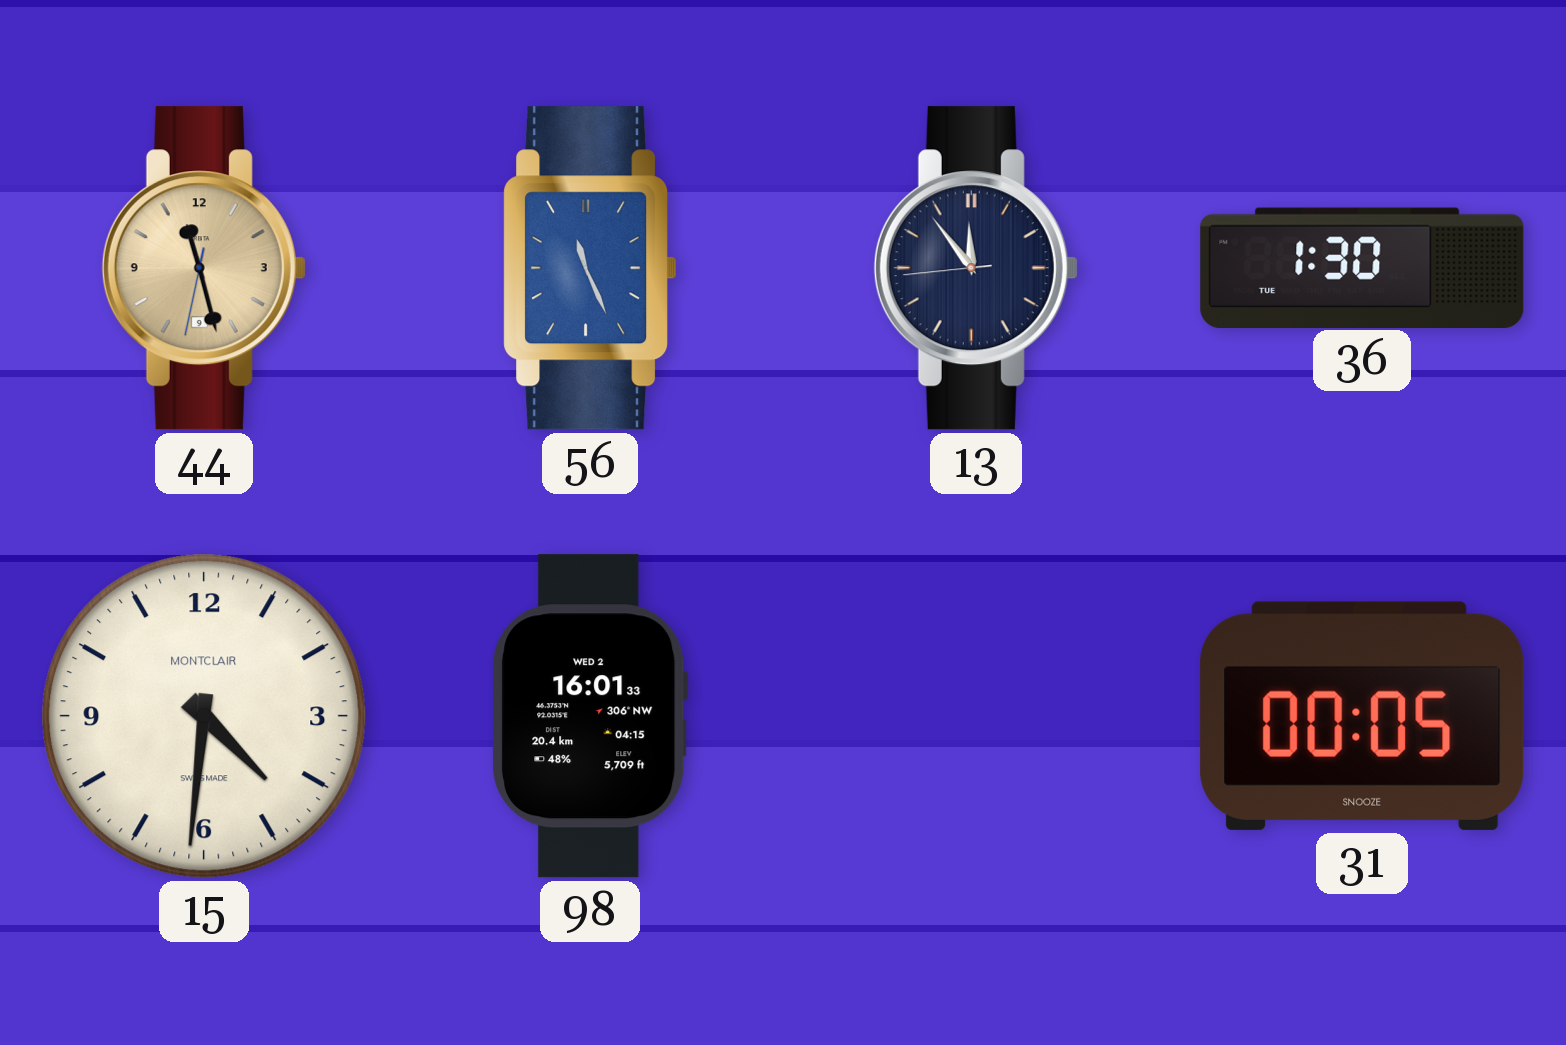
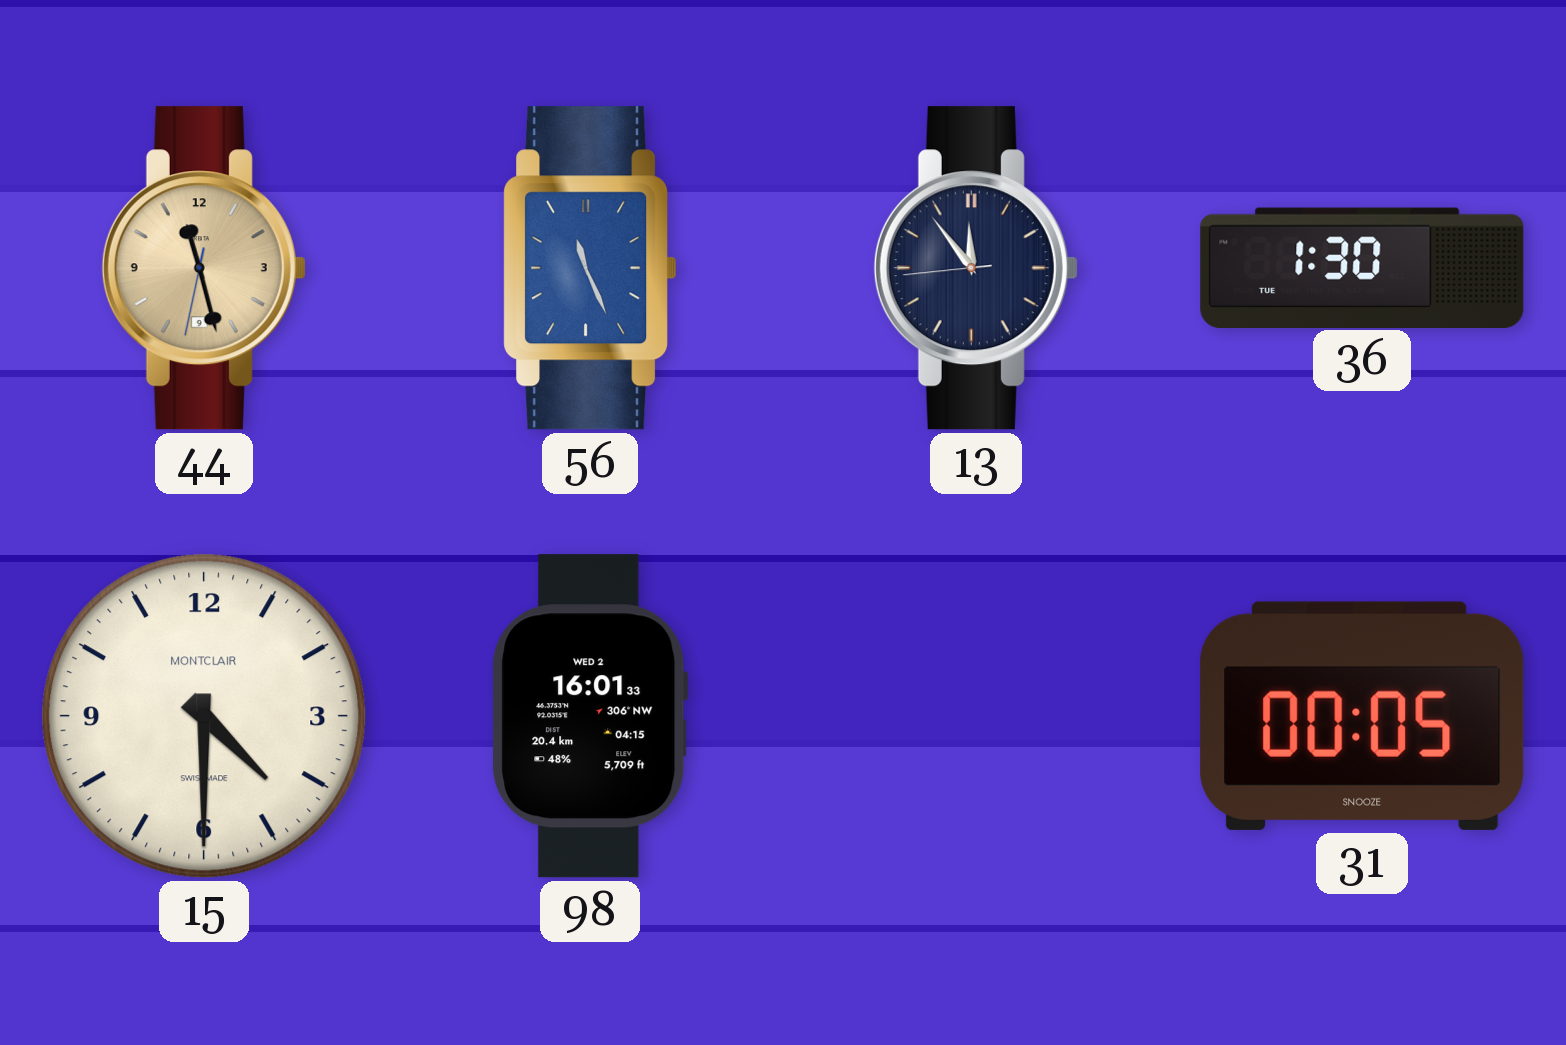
15: 4:31 -> 4:30
